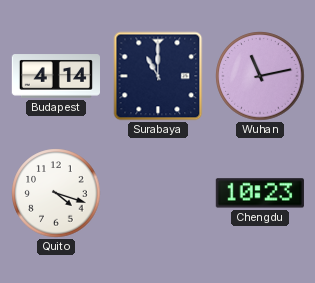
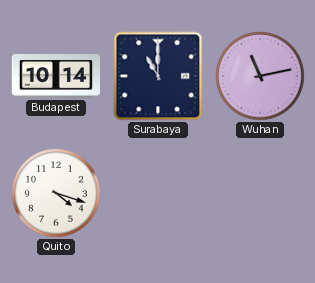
Budapest: 4:14 -> 10:14
Chengdu: 10:23 -> none
